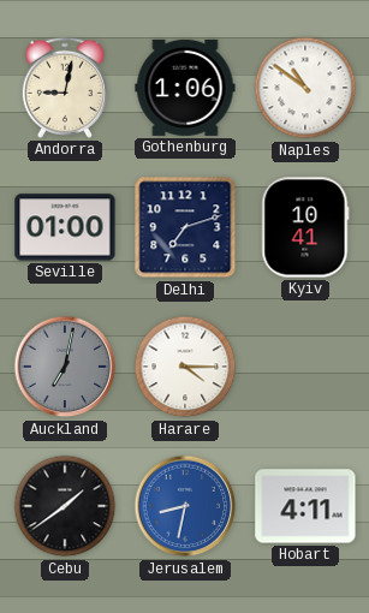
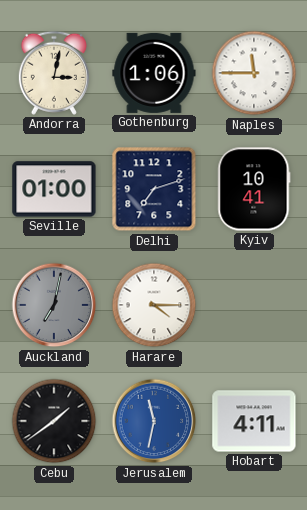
Andorra: 9:02 -> 3:02
Naples: 10:51 -> 11:45
Jerusalem: 8:32 -> 11:32
